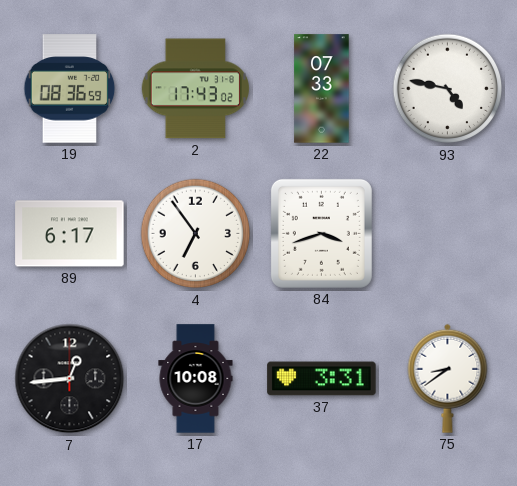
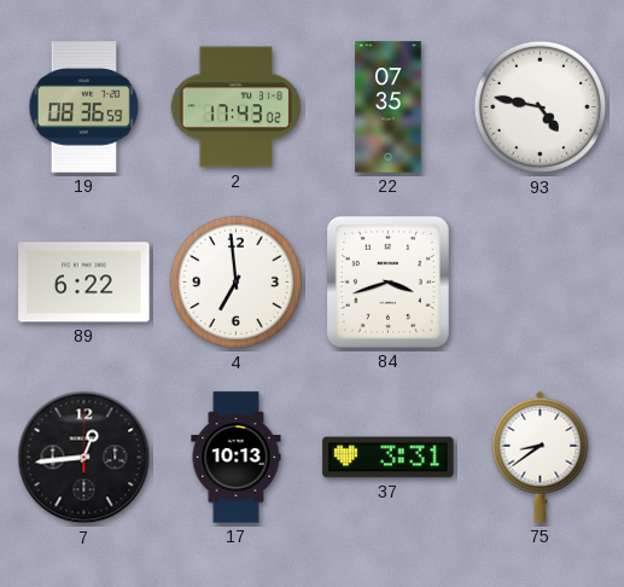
22: 07:33 -> 07:35
89: 6:17 -> 6:22
4: 6:54 -> 6:59
17: 10:08 -> 10:13
